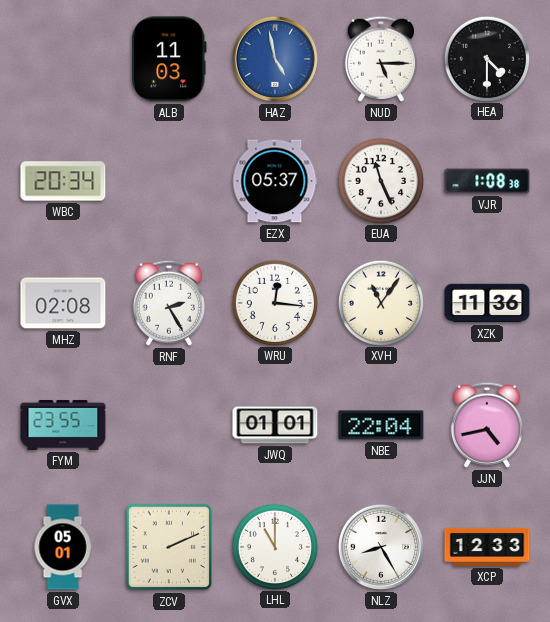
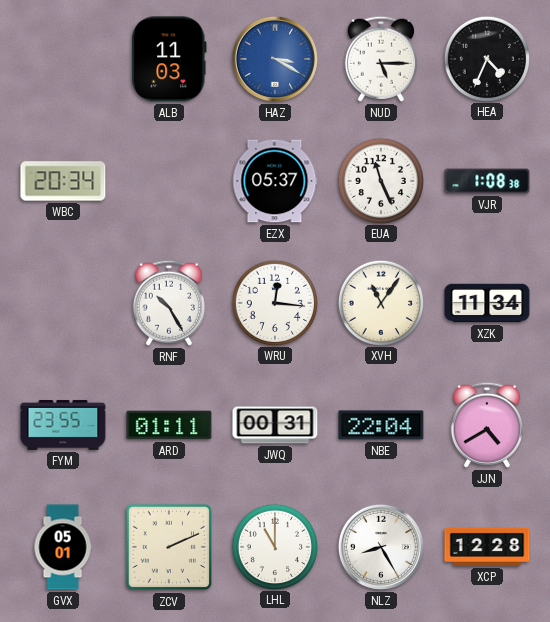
HAZ: 4:58 -> 3:20
HEA: 4:30 -> 4:34
MHZ: 02:08 -> none
RNF: 2:25 -> 10:25
XZK: 11:36 -> 11:34
ARD: none -> 01:11
JWQ: 01:01 -> 00:31
JJN: 4:43 -> 4:40
XCP: 12:33 -> 12:28
